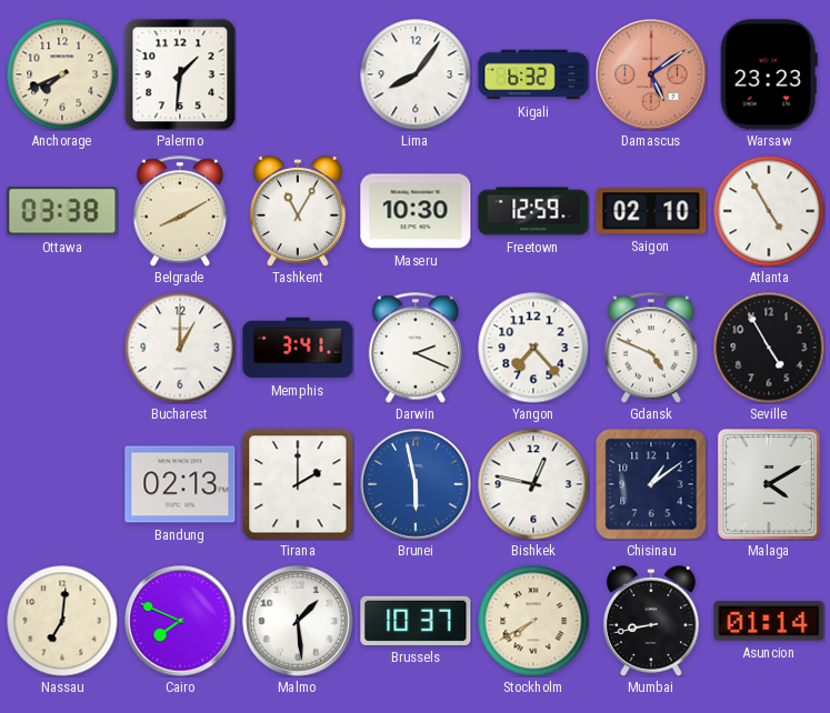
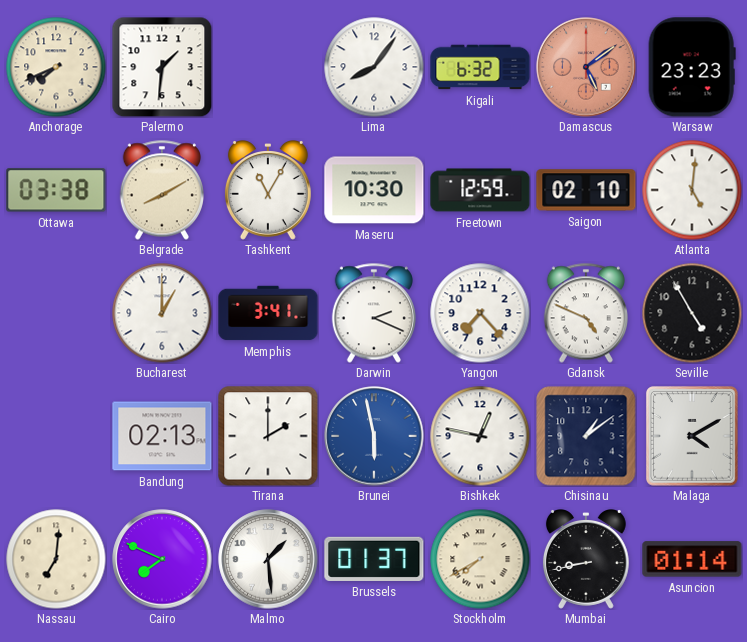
Atlanta: 4:55 -> 5:01
Brussels: 10:37 -> 01:37
